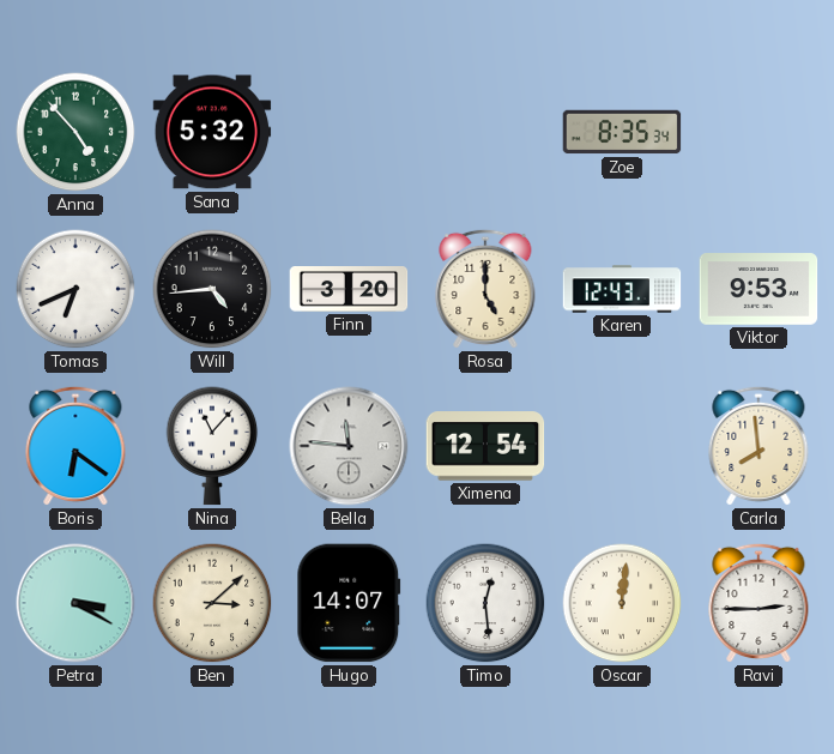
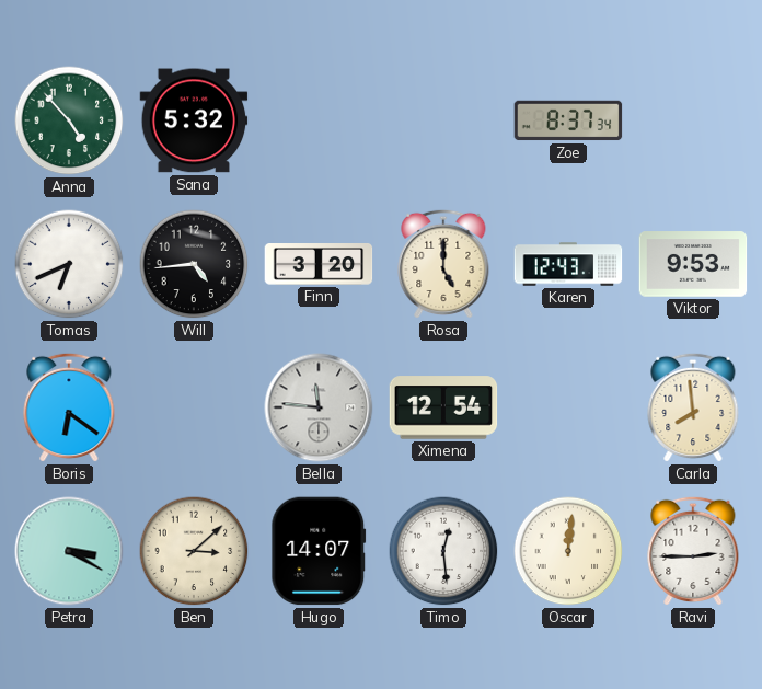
Zoe: 8:35 -> 8:37
Nina: 11:07 -> none
